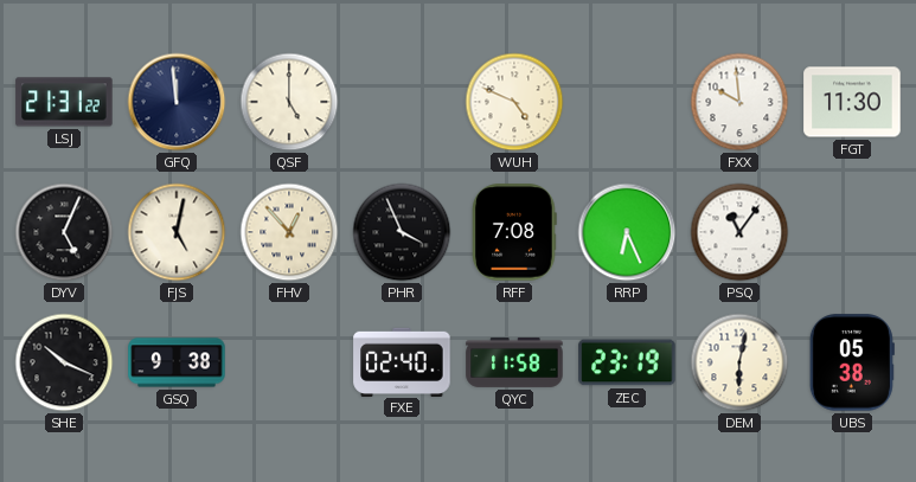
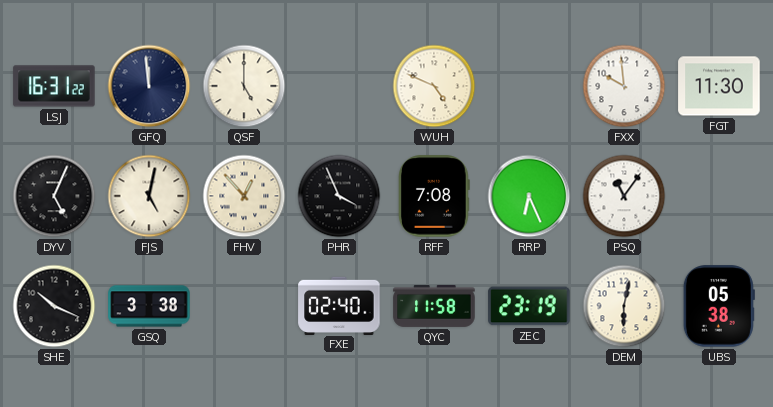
LSJ: 21:31 -> 16:31
GSQ: 9:38 -> 3:38
